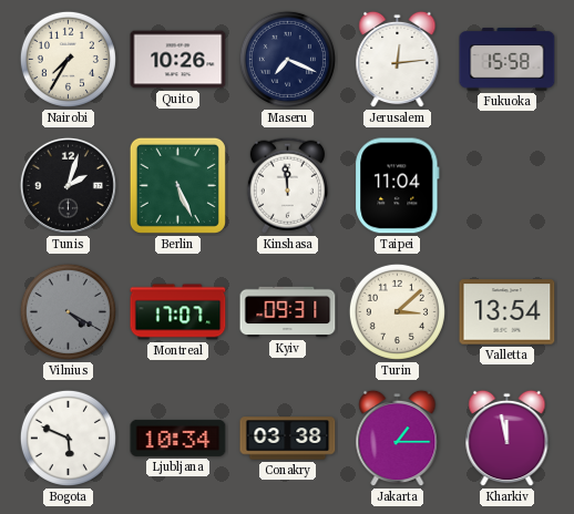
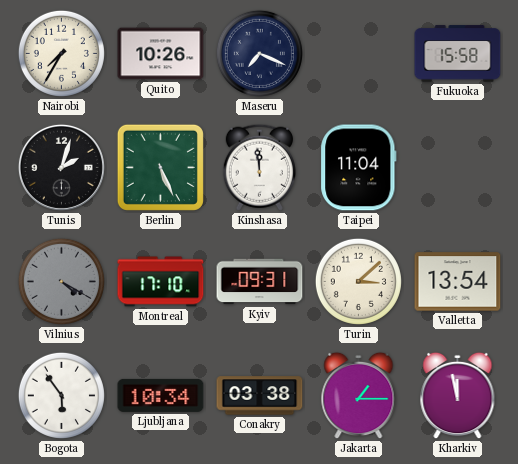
Jerusalem: 12:14 -> none
Montreal: 17:07 -> 17:10
Bogota: 5:49 -> 5:54
